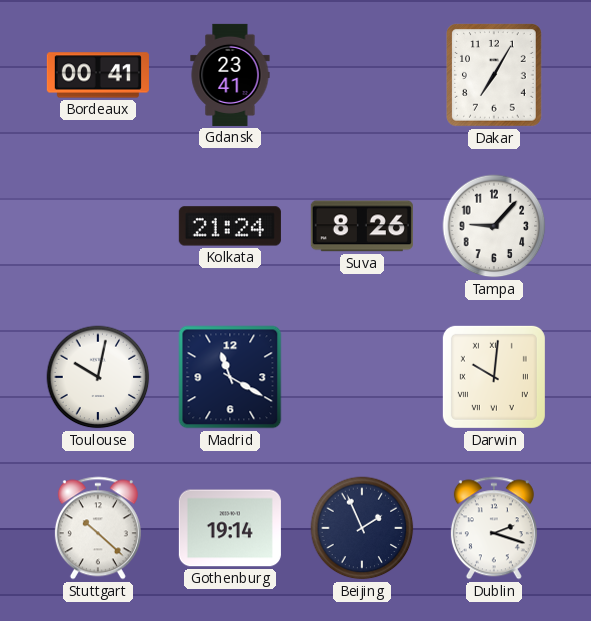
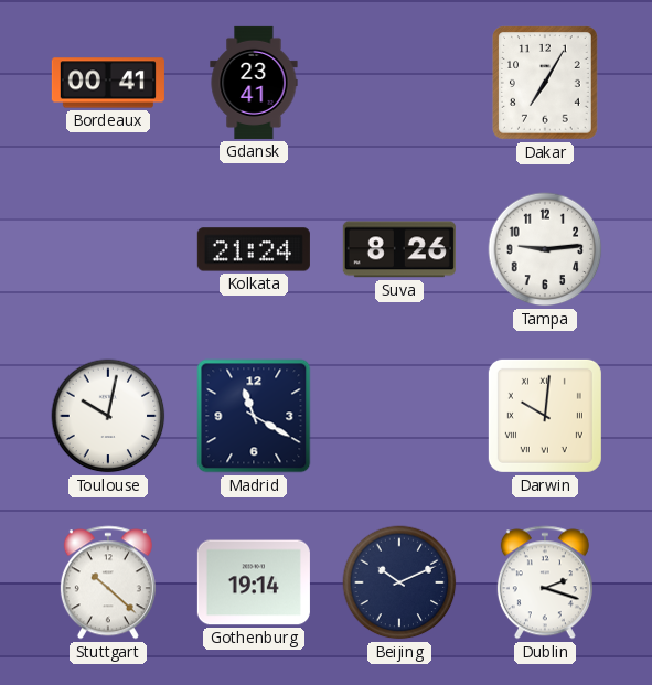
Tampa: 9:07 -> 9:14
Beijing: 1:56 -> 10:11
